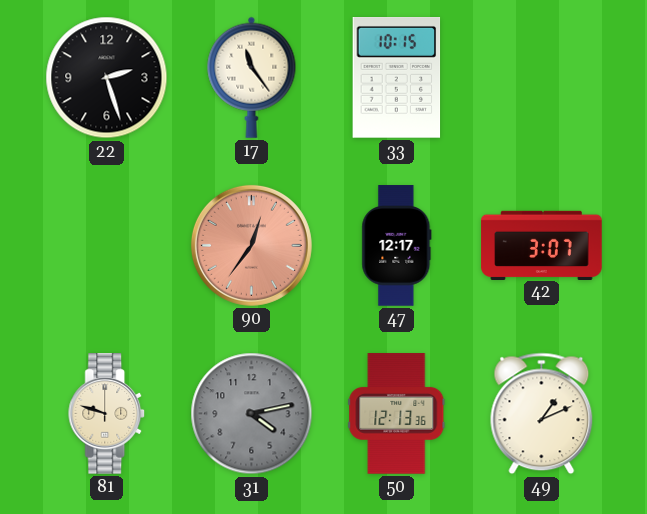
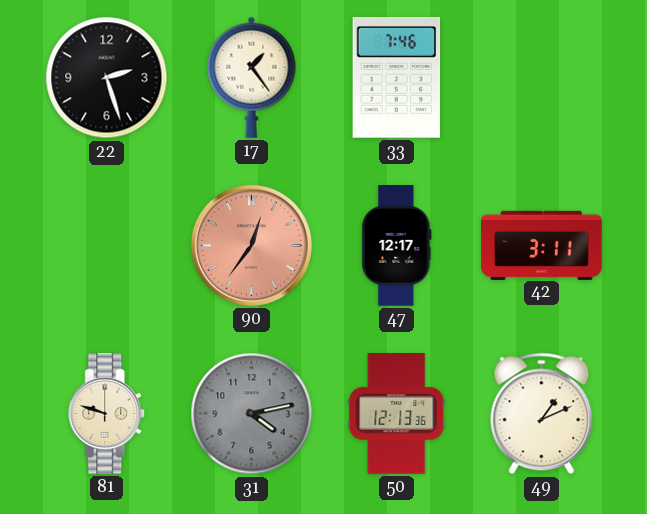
17: 11:24 -> 1:24
33: 10:15 -> 7:46
42: 3:07 -> 3:11
